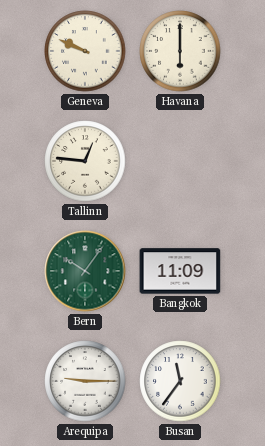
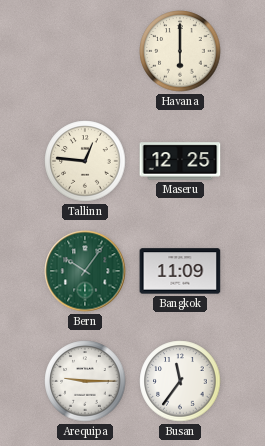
Geneva: 9:49 -> none
Maseru: none -> 12:25
